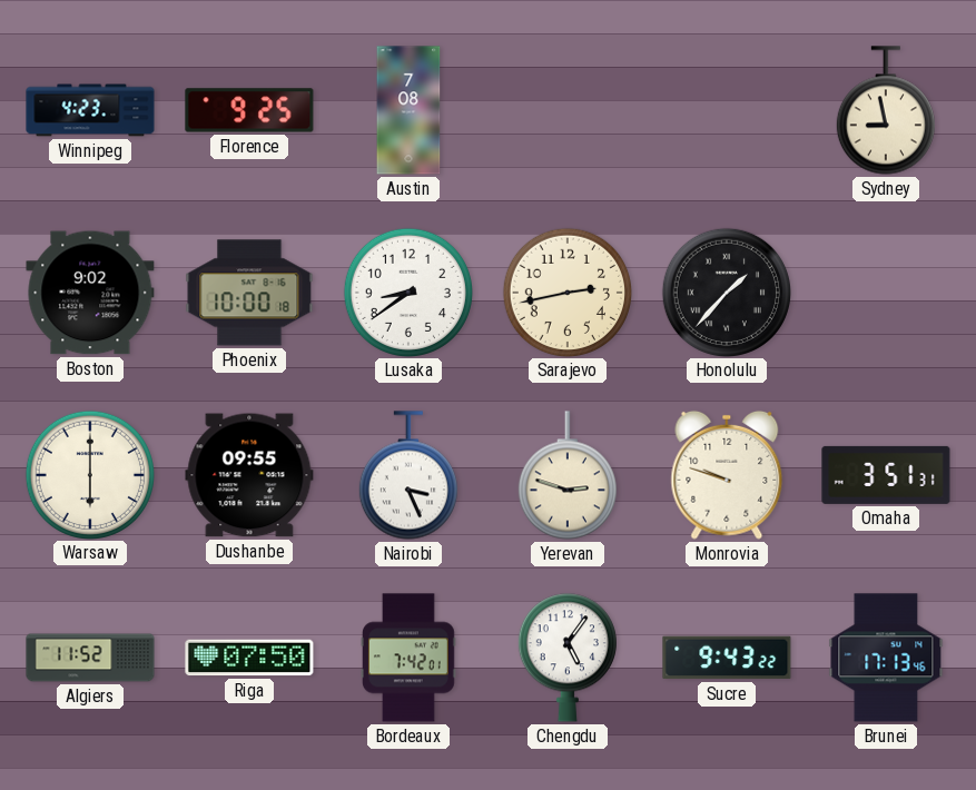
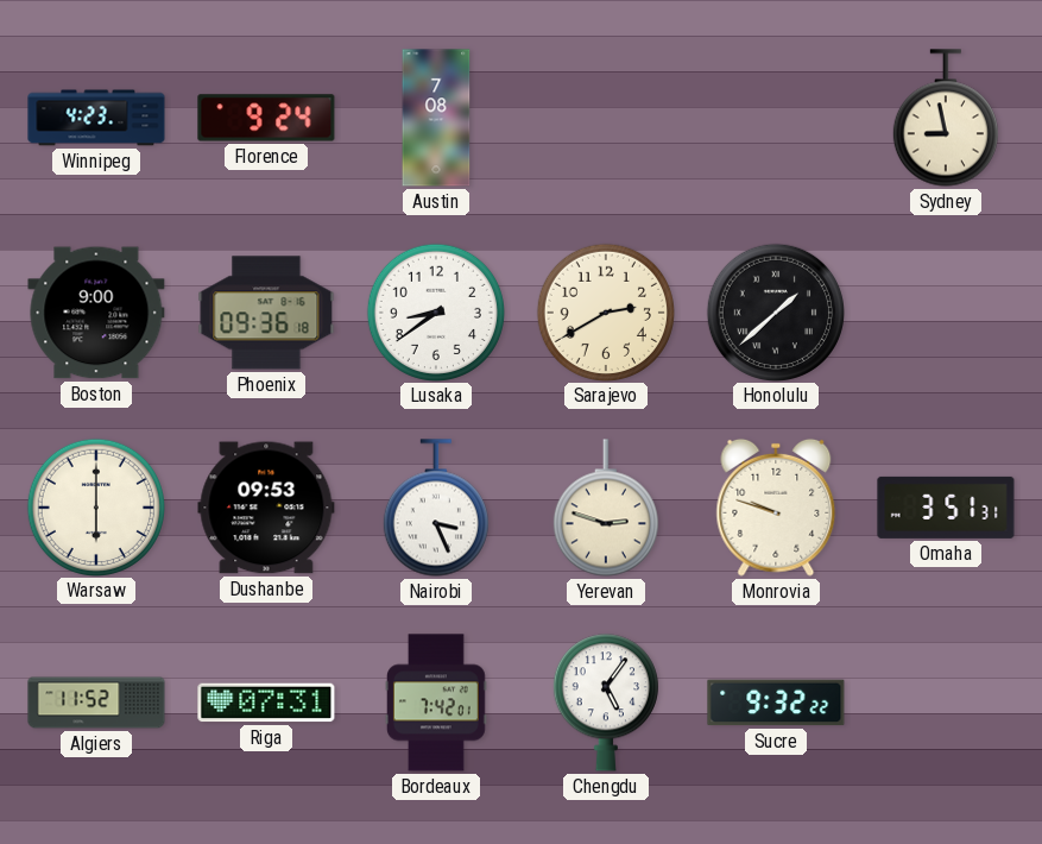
Florence: 9:25 -> 9:24
Boston: 9:02 -> 9:00
Phoenix: 10:00 -> 09:36
Sarajevo: 2:43 -> 2:40
Honolulu: 1:37 -> 1:38
Dushanbe: 09:55 -> 09:53
Riga: 07:50 -> 07:31
Sucre: 9:43 -> 9:32
Brunei: 17:13 -> none
